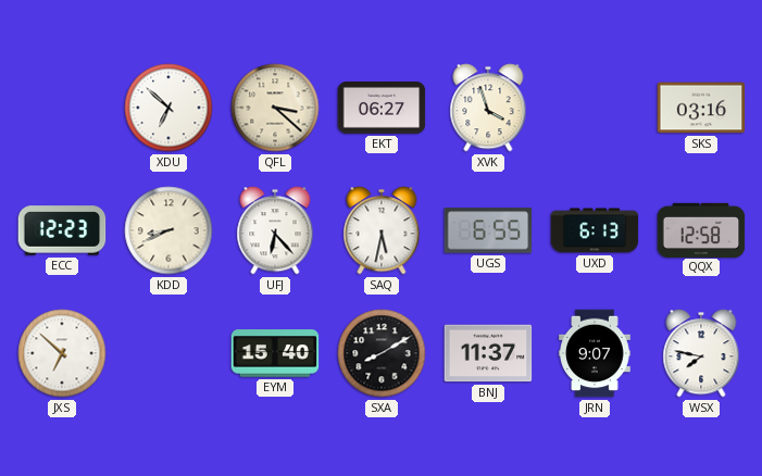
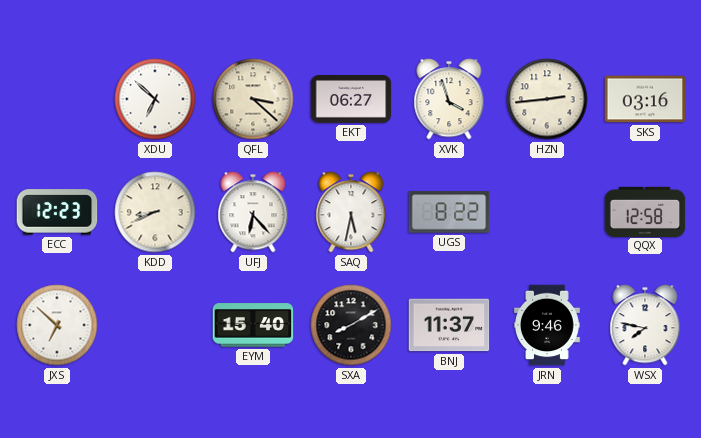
HZN: none -> 2:44
UGS: 6:55 -> 8:22
UXD: 6:13 -> none
JRN: 9:07 -> 9:46
